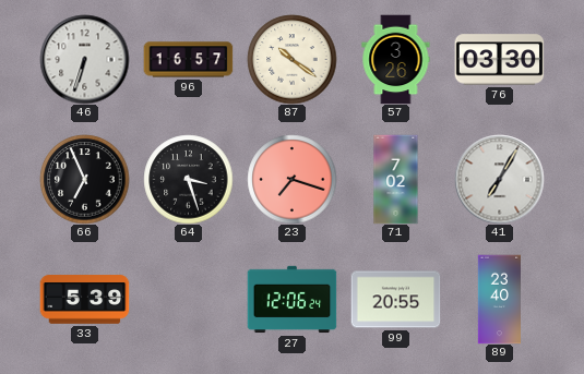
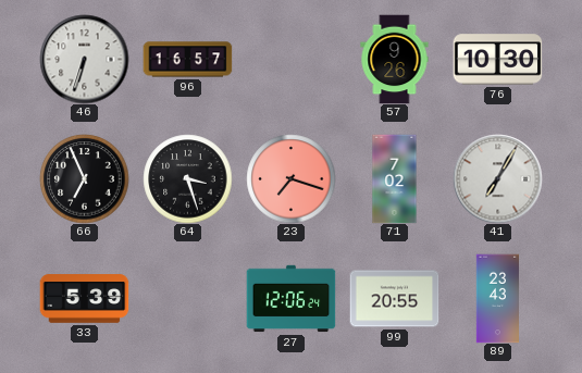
87: 10:21 -> none
57: 3:26 -> 9:26
76: 03:30 -> 10:30
89: 23:40 -> 23:43
